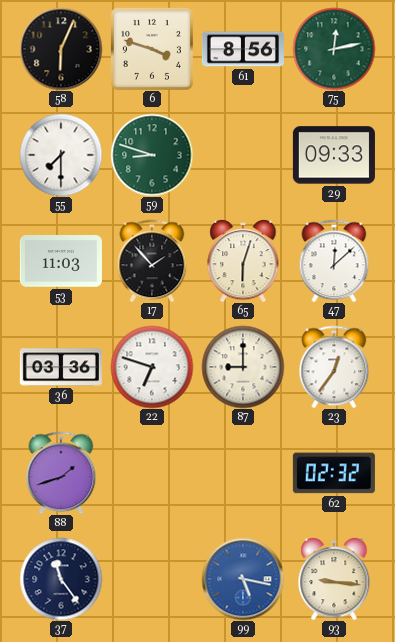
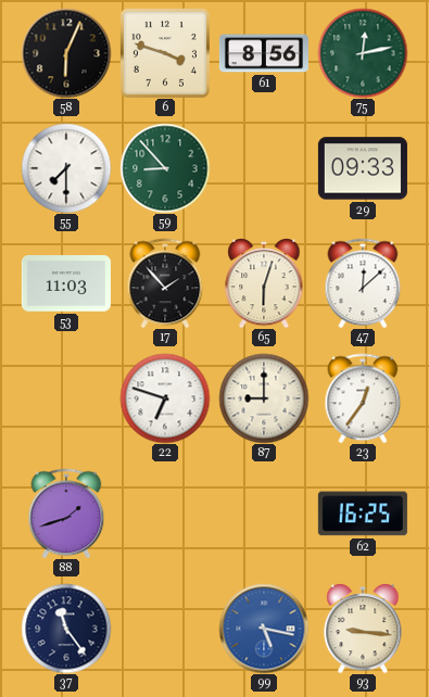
59: 8:48 -> 8:53
36: 03:36 -> none
62: 02:32 -> 16:25
